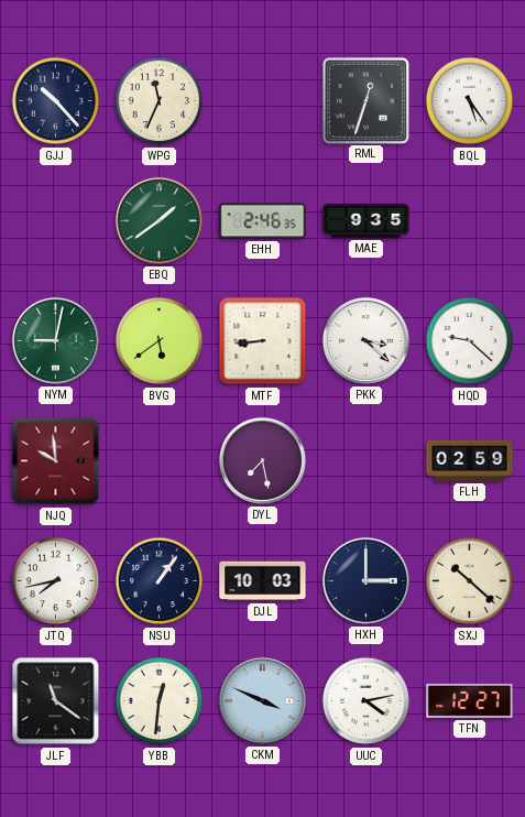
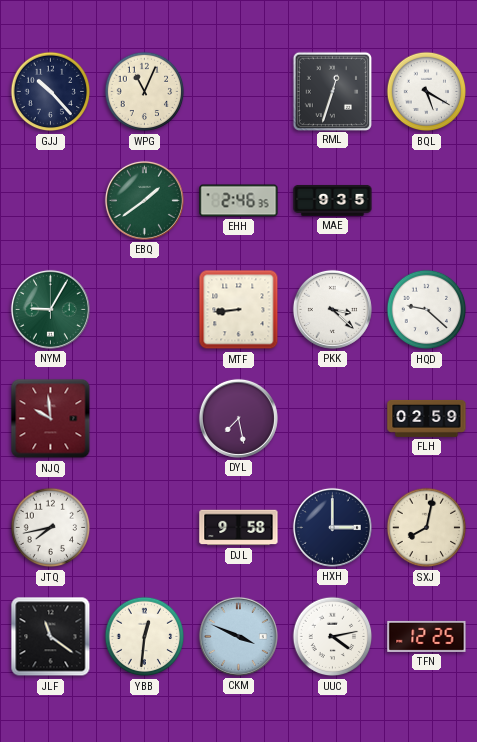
WPG: 11:34 -> 11:04
BQL: 5:24 -> 5:20
NYM: 9:02 -> 9:05
BVG: 5:39 -> none
NSU: 1:06 -> none
DJL: 10:03 -> 9:58
SXJ: 10:22 -> 8:02
TFN: 12:27 -> 12:25
